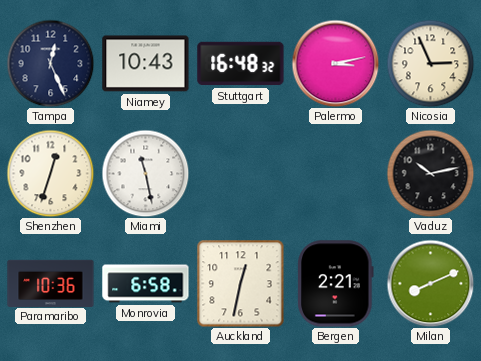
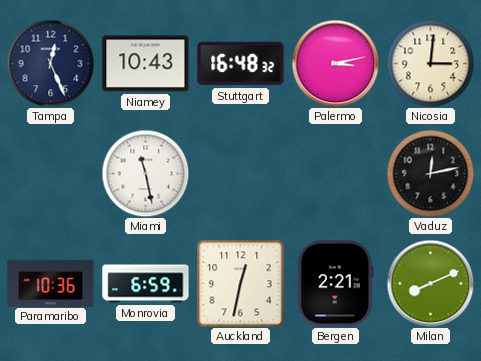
Nicosia: 2:56 -> 3:01
Shenzhen: 12:33 -> none
Vaduz: 10:13 -> 12:13
Monrovia: 6:58 -> 6:59
